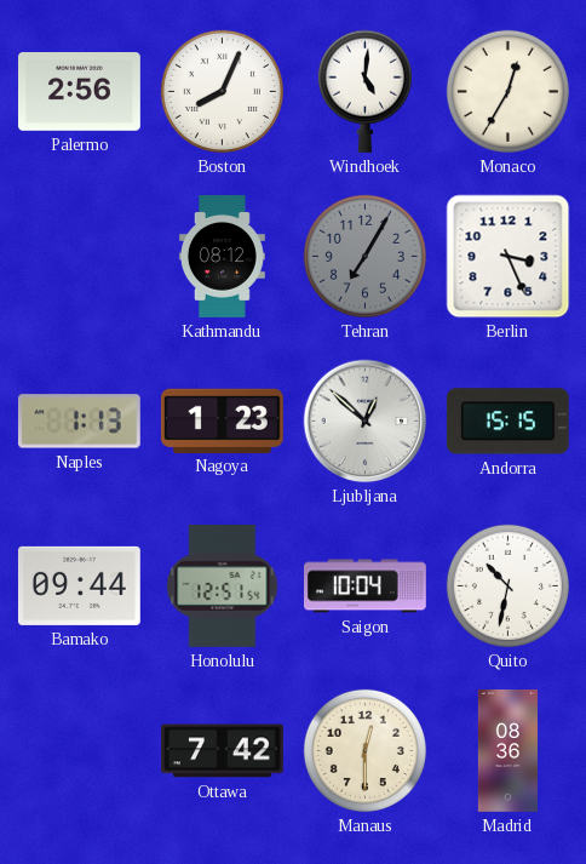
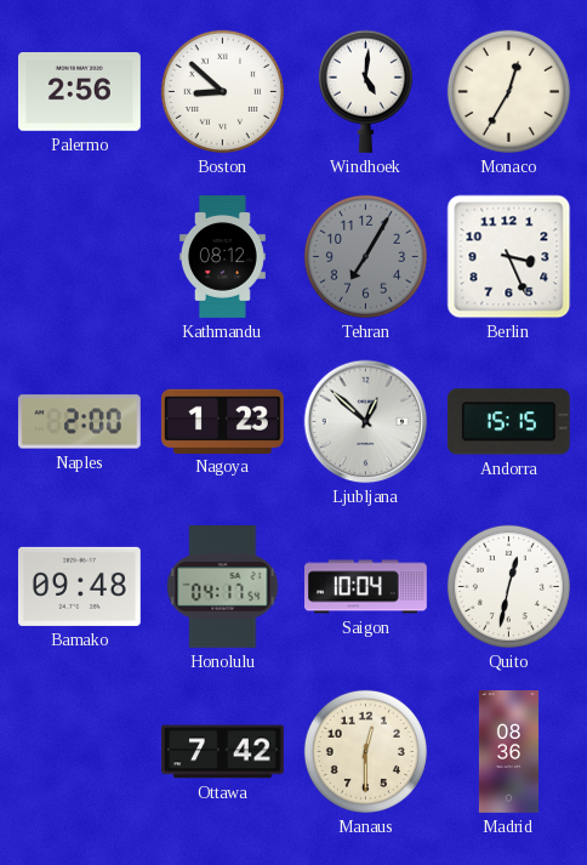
Boston: 8:04 -> 8:52
Naples: 1:13 -> 2:00
Bamako: 09:44 -> 09:48
Honolulu: 12:51 -> 04:17
Quito: 10:32 -> 12:32
